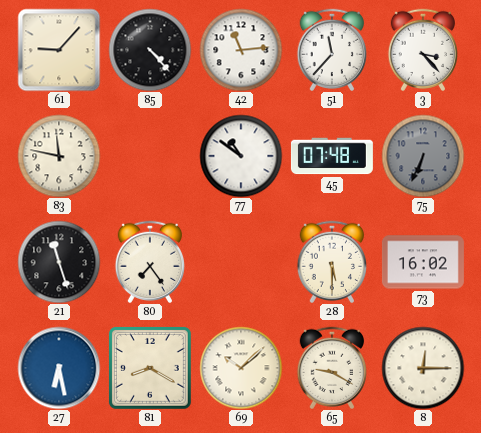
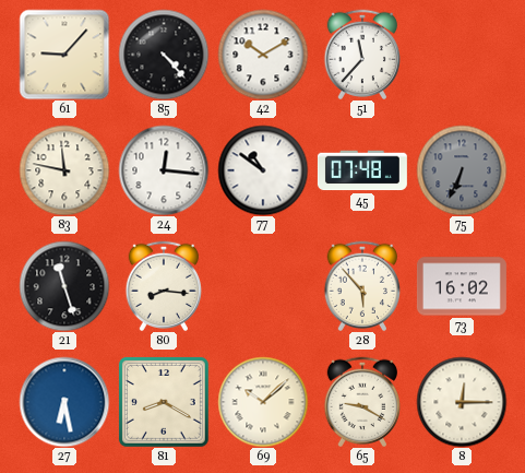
42: 11:14 -> 10:10
3: 3:23 -> none
24: none -> 12:16
80: 7:24 -> 8:16
28: 5:30 -> 5:53
